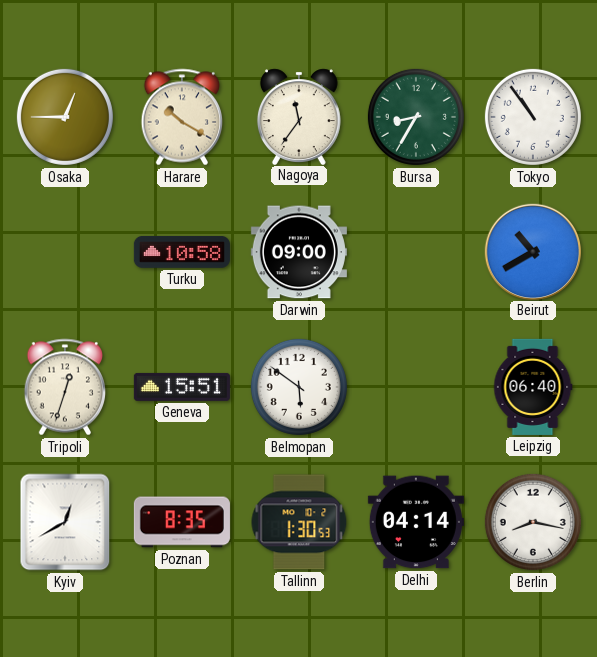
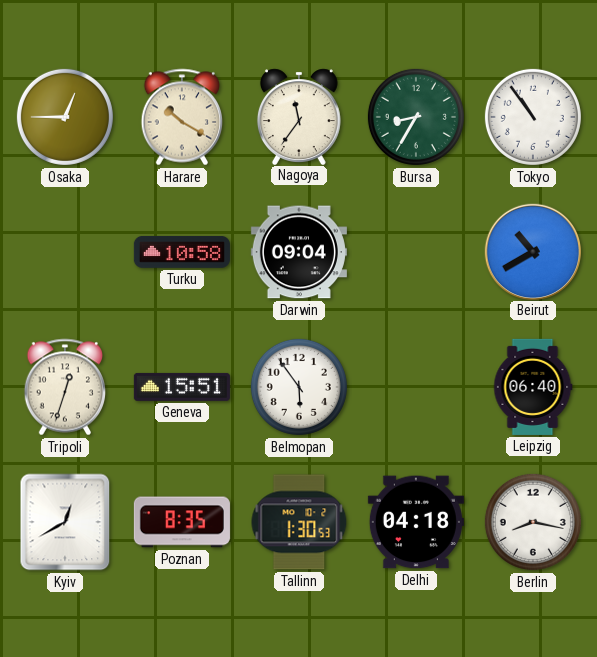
Darwin: 09:00 -> 09:04
Belmopan: 5:51 -> 5:54
Delhi: 04:14 -> 04:18
